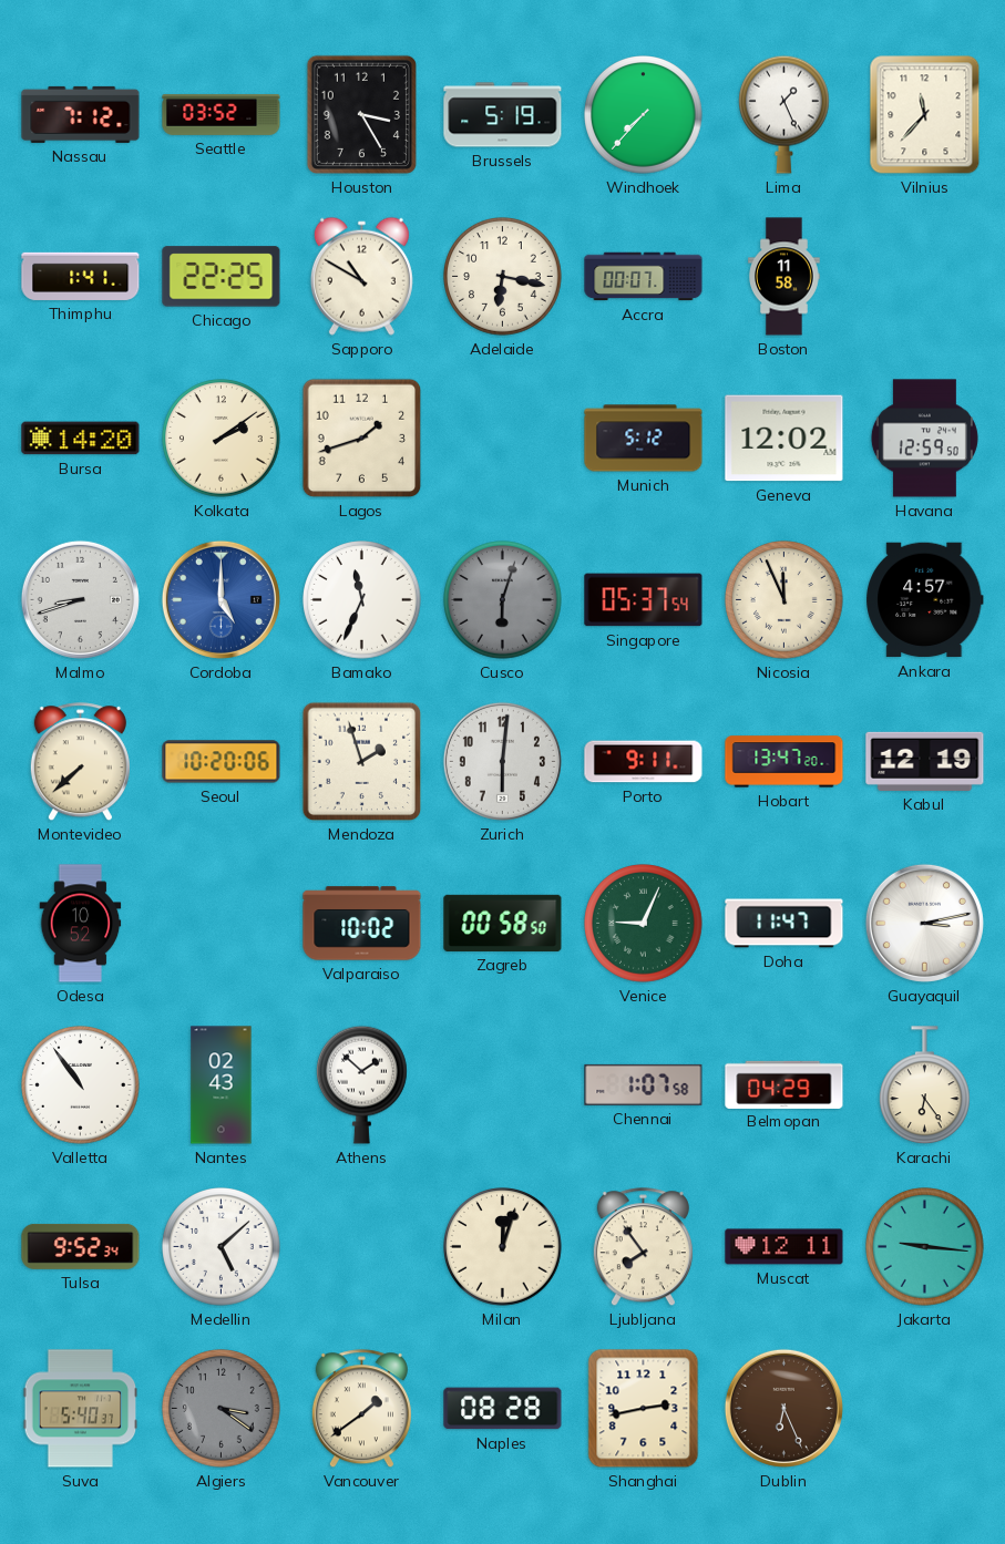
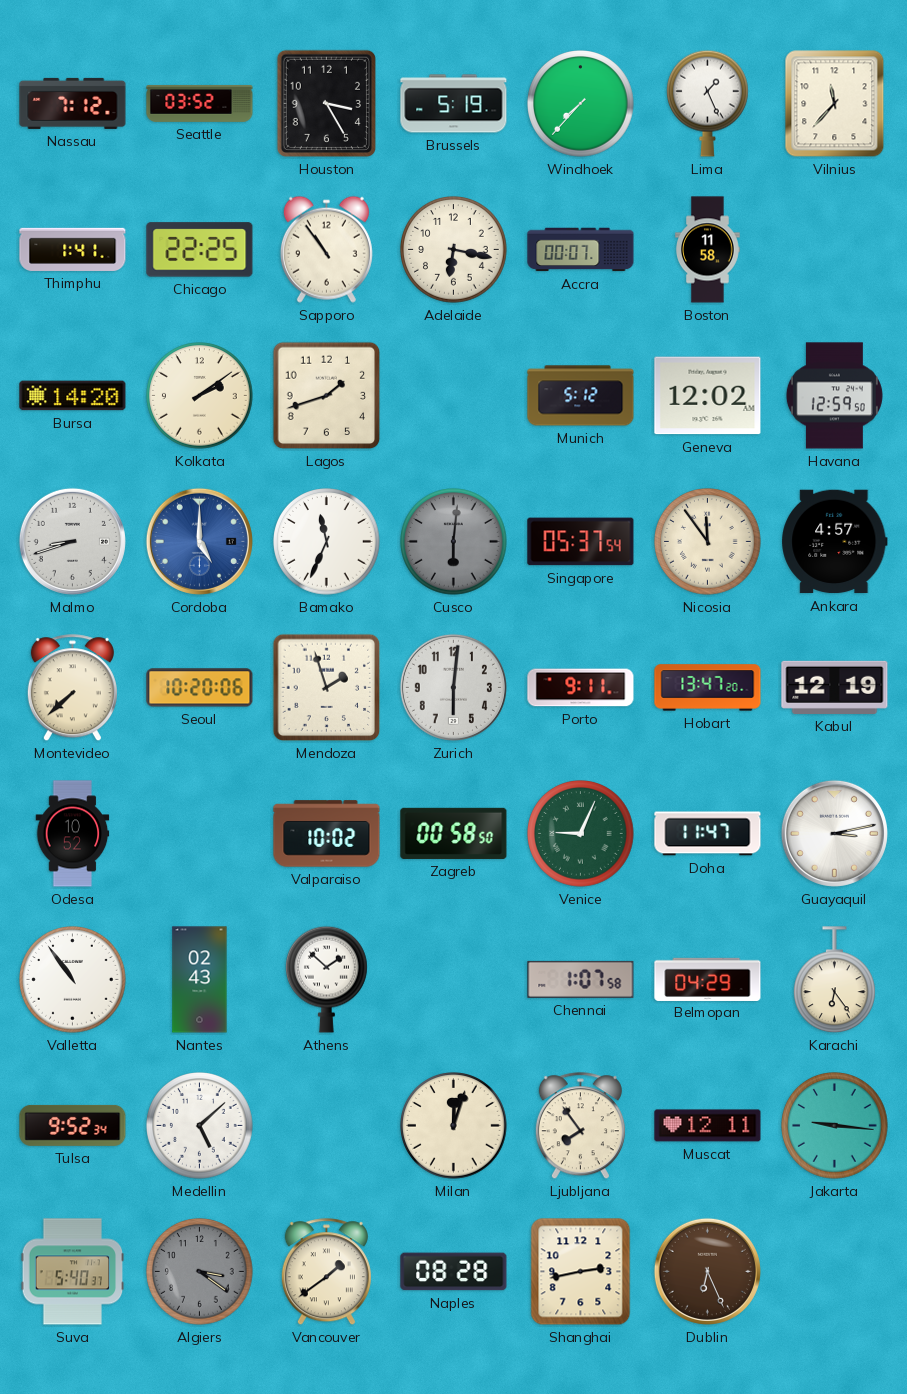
Sapporo: 10:50 -> 10:54
Cusco: 6:03 -> 6:01
Nicosia: 11:56 -> 11:54
